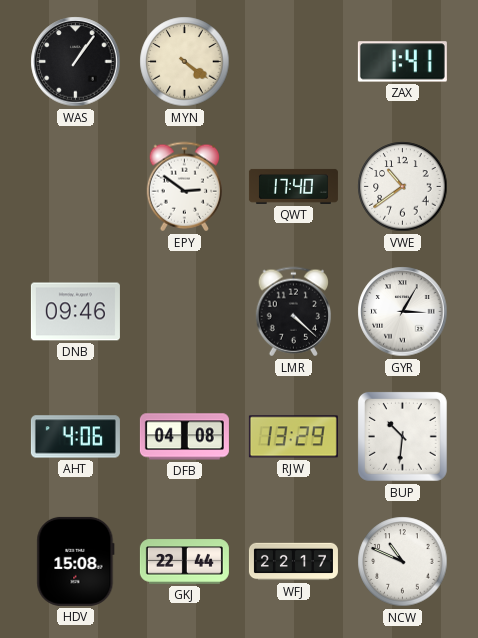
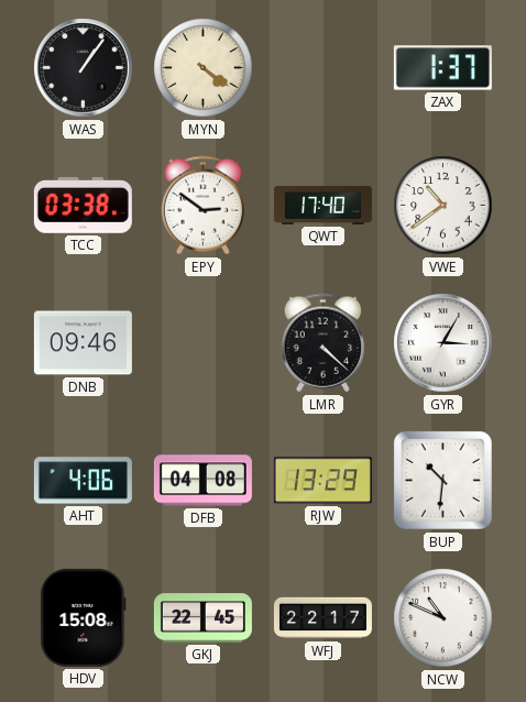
ZAX: 1:41 -> 1:37
TCC: none -> 03:38
GKJ: 22:44 -> 22:45
